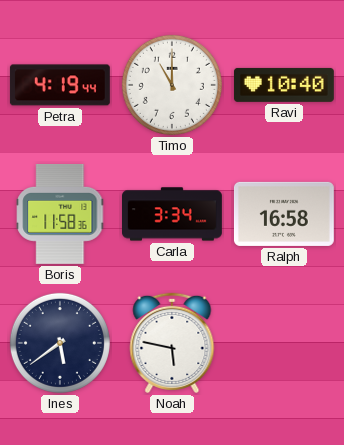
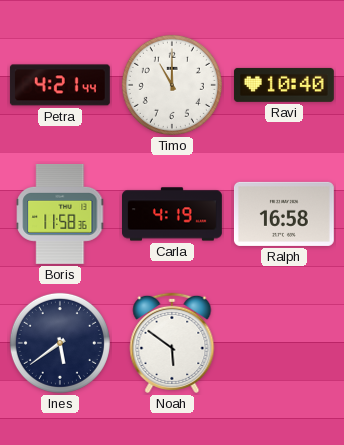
Petra: 4:19 -> 4:21
Carla: 3:34 -> 4:19
Noah: 5:47 -> 5:51
